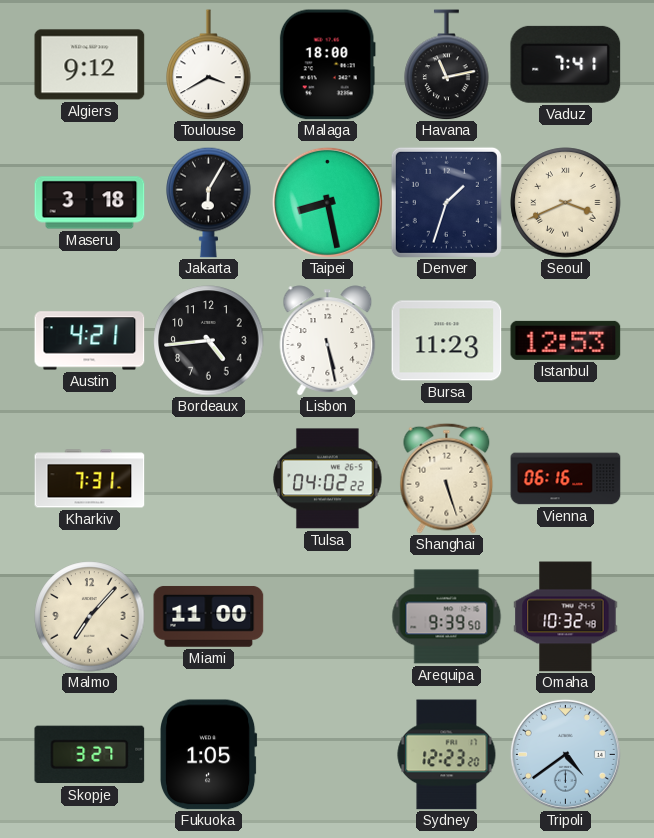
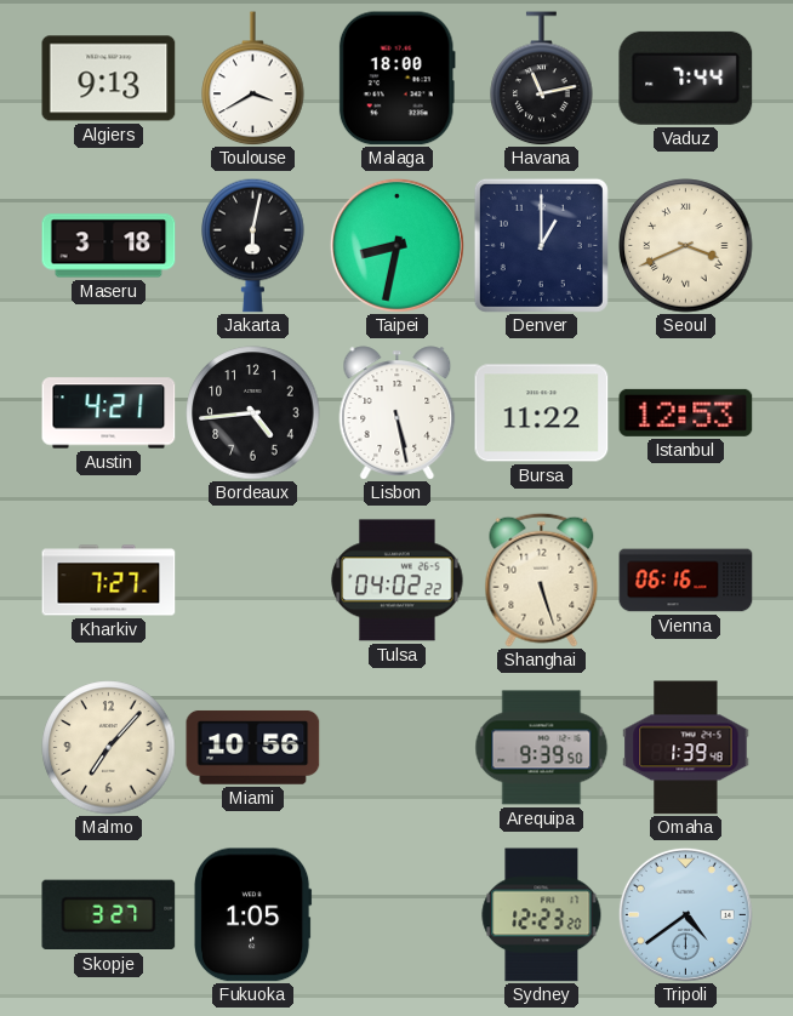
Algiers: 9:12 -> 9:13
Vaduz: 7:41 -> 7:44
Jakarta: 6:05 -> 6:02
Taipei: 8:28 -> 8:32
Denver: 1:33 -> 1:00
Bursa: 11:23 -> 11:22
Kharkiv: 7:31 -> 7:27
Miami: 11:00 -> 10:56
Omaha: 10:32 -> 1:39
